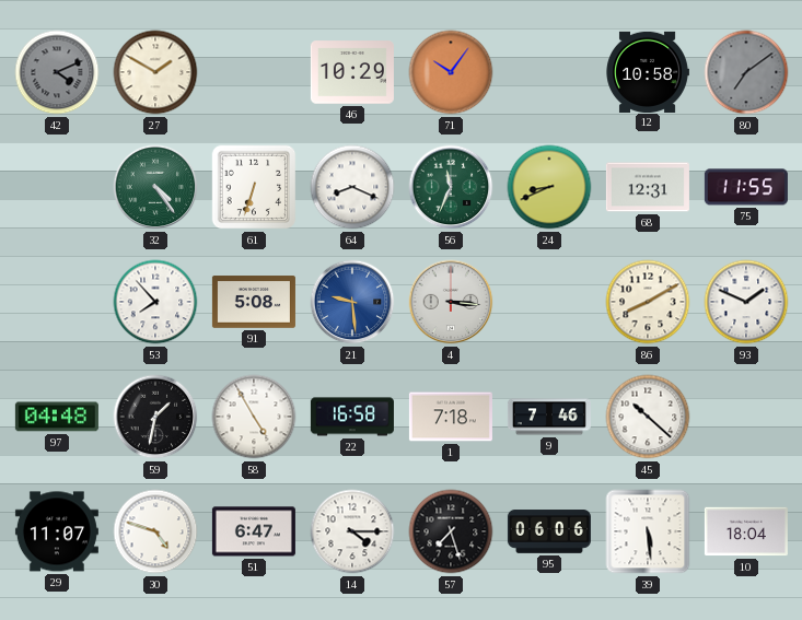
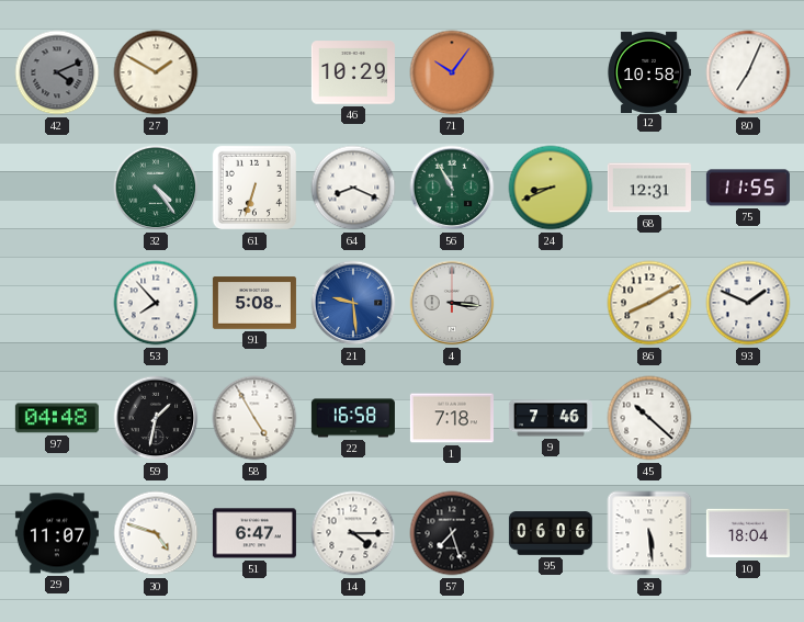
80: 7:09 -> 7:04
80 dial: grey -> white
56: 11:34 -> 10:55
